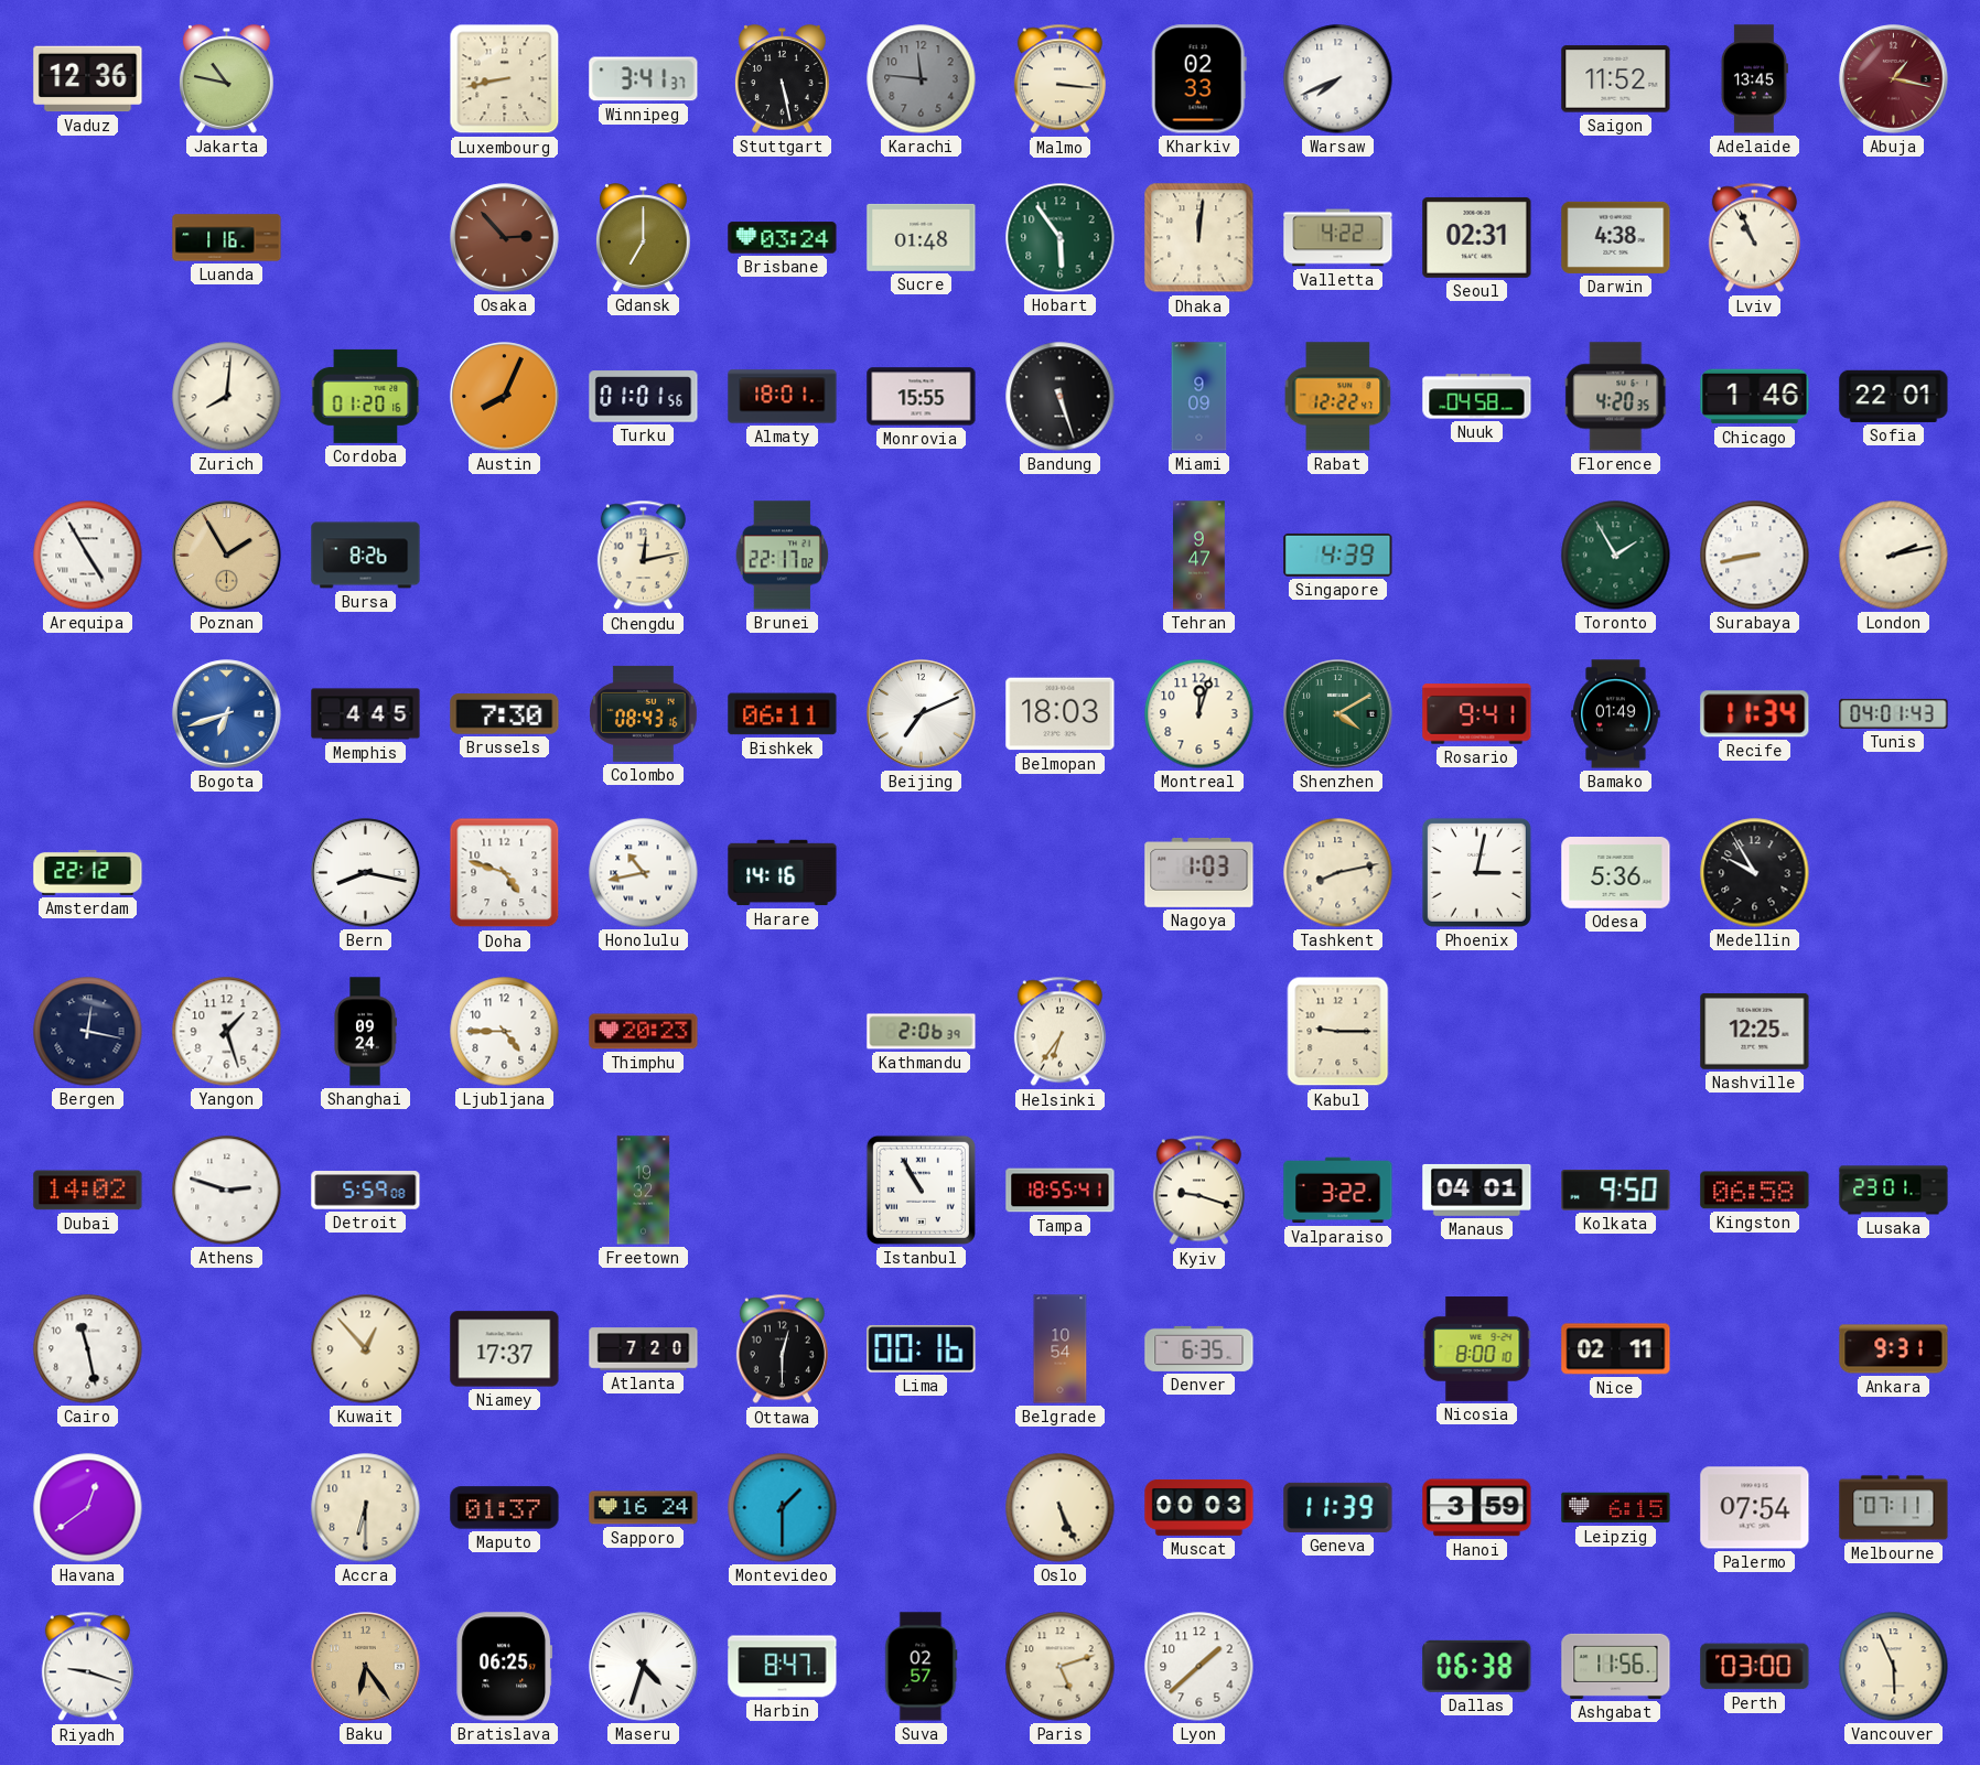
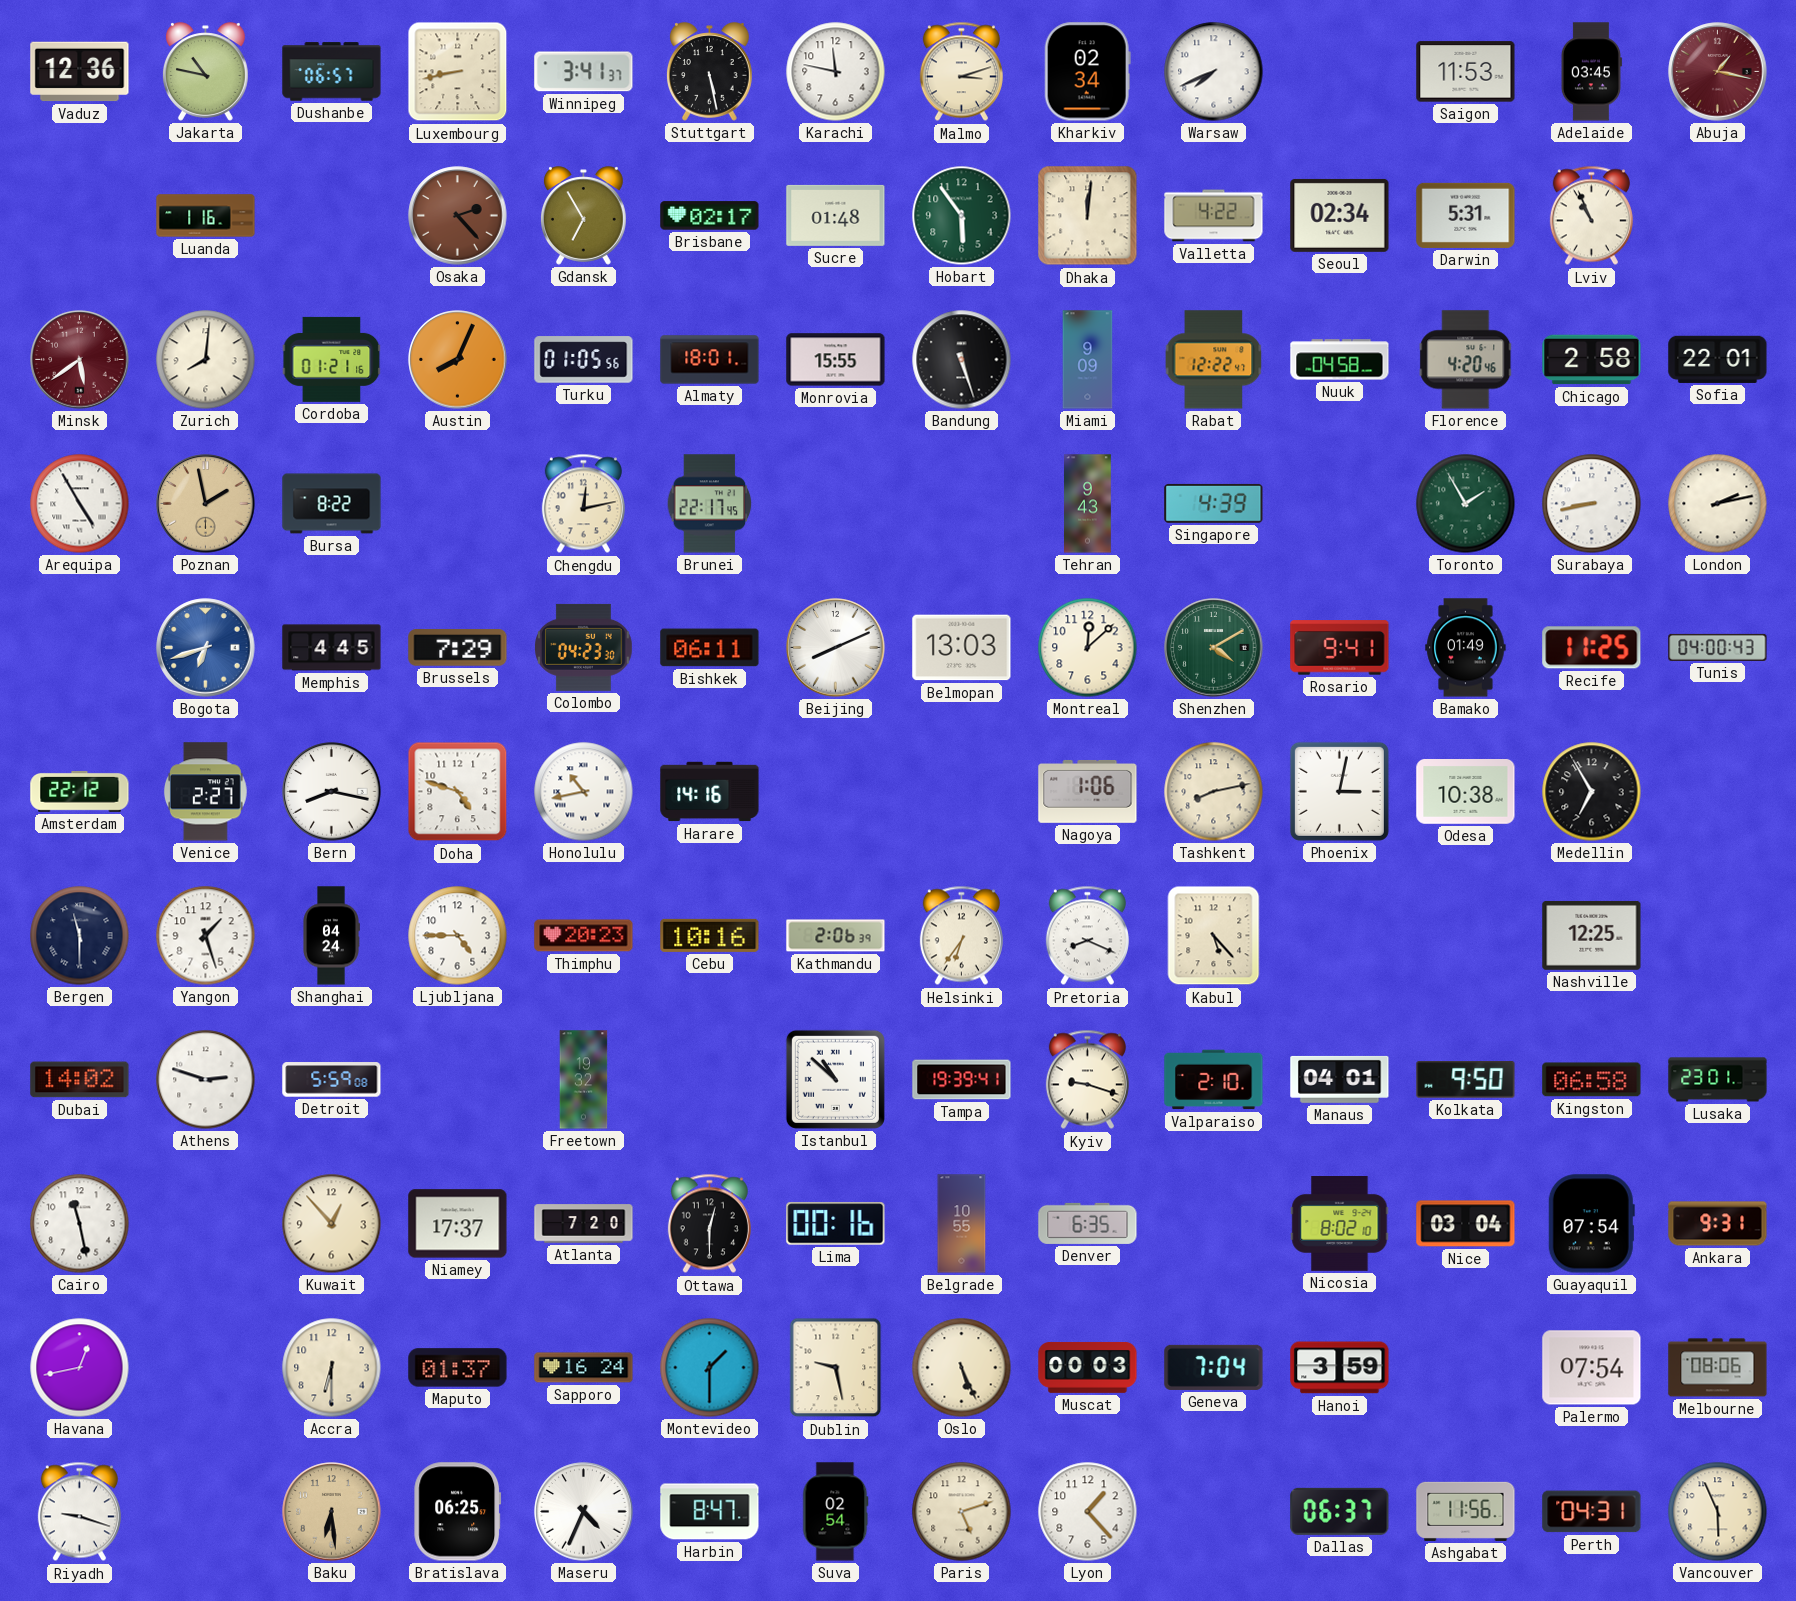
Dushanbe: none -> 06:57
Karachi: 11:46 -> 11:47
Karachi dial: grey -> white
Malmo: 3:16 -> 3:12
Kharkiv: 02:33 -> 02:34
Saigon: 11:52 -> 11:53
Adelaide: 13:45 -> 03:45
Osaka: 2:53 -> 2:23
Gdansk: 7:00 -> 6:55
Brisbane: 03:24 -> 02:17
Seoul: 02:31 -> 02:34
Darwin: 4:38 -> 5:31
Minsk: none -> 5:39
Cordoba: 01:20 -> 01:21
Turku: 01:01 -> 01:05
Florence: 4:20:35 -> 4:20:46
Chicago: 1:46 -> 2:58
Poznan: 1:55 -> 1:58
Bursa: 8:26 -> 8:22
Brunei: 22:17:02 -> 22:17:45
Tehran: 9:47 -> 9:43
Brussels: 7:30 -> 7:29
Colombo: 08:43 -> 04:23
Beijing: 7:11 -> 8:11
Belmopan: 18:03 -> 13:03
Montreal: 12:03 -> 12:08
Recife: 11:34 -> 11:25
Tunis: 04:01 -> 04:00
Venice: none -> 2:27
Nagoya: 1:03 -> 1:06
Odesa: 5:36 -> 10:38
Medellin: 9:55 -> 6:55
Bergen: 12:17 -> 11:30
Shanghai: 09:24 -> 04:24
Cebu: none -> 10:16
Pretoria: none -> 8:19
Kabul: 9:15 -> 5:23
Istanbul: 10:55 -> 10:52
Tampa: 18:55 -> 19:39
Valparaiso: 3:22 -> 2:10
Belgrade: 10:54 -> 10:55
Nicosia: 8:00 -> 8:02
Nice: 02:11 -> 03:04
Guayaquil: none -> 07:54
Havana: 12:39 -> 12:43
Dublin: none -> 9:28
Geneva: 11:39 -> 7:04
Leipzig: 6:15 -> none
Melbourne: 07:11 -> 08:06
Baku: 6:24 -> 6:29
Maseru: 4:33 -> 4:34
Suva: 02:57 -> 02:54
Lyon: 1:38 -> 1:23
Dallas: 06:38 -> 06:37
Perth: 03:00 -> 04:31
